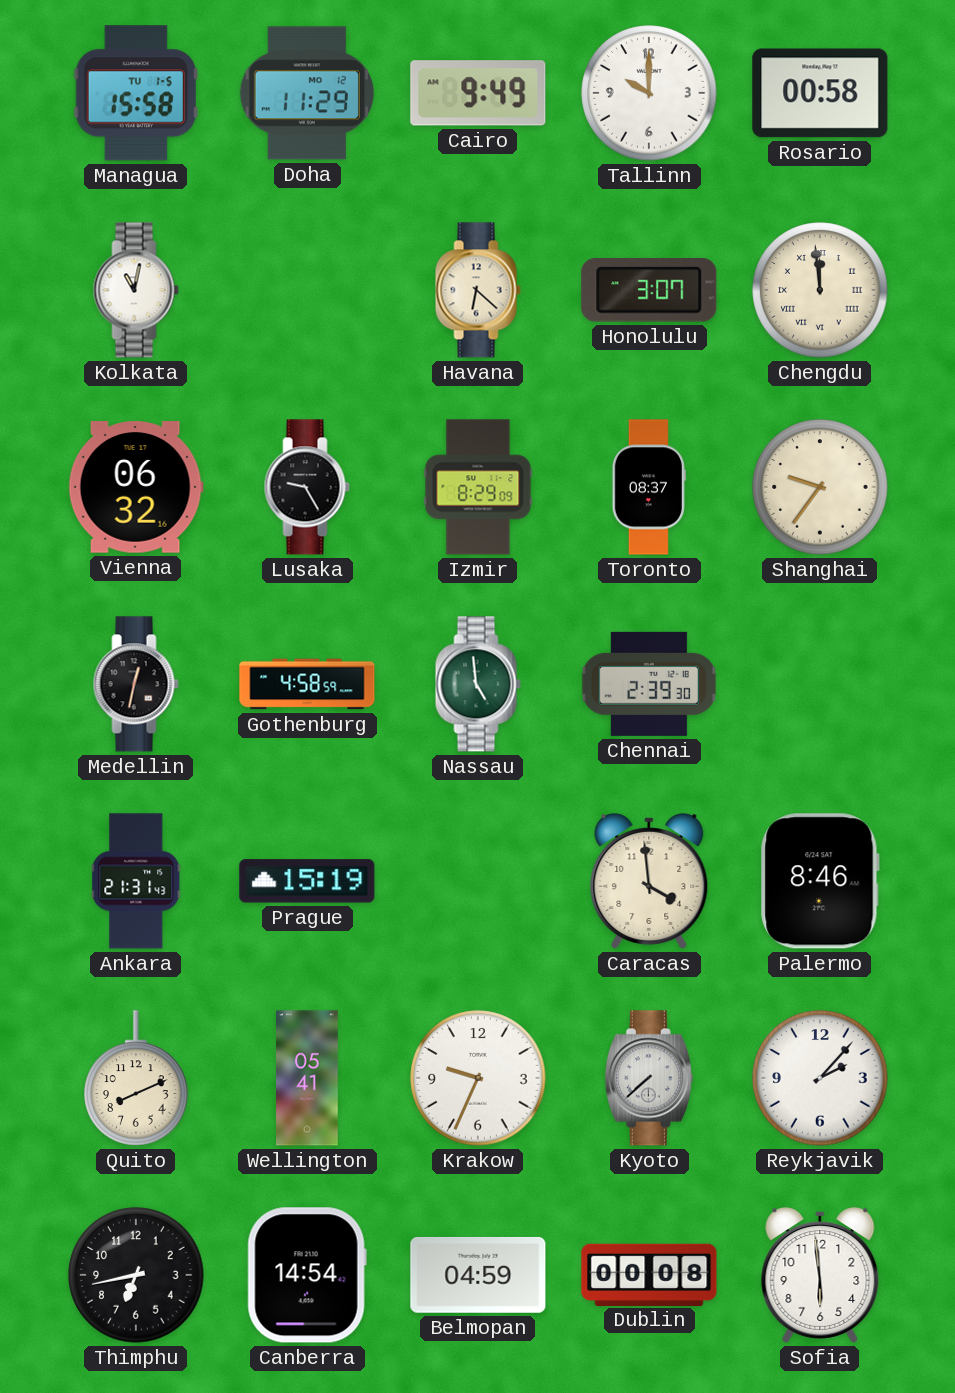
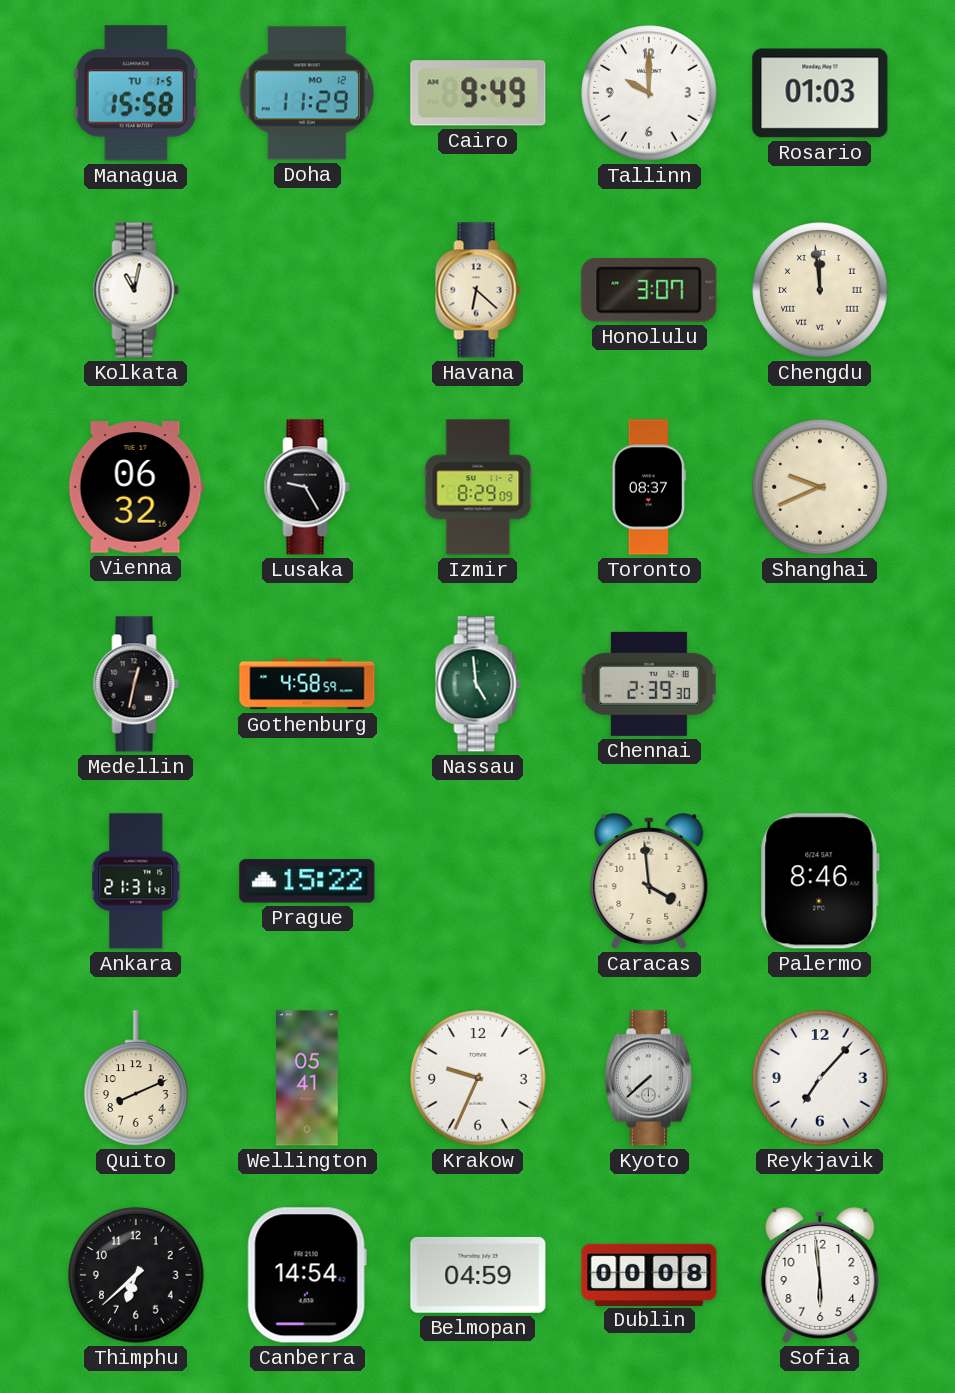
Rosario: 00:58 -> 01:03
Shanghai: 9:36 -> 9:41
Prague: 15:19 -> 15:22
Reykjavik: 2:07 -> 7:07
Thimphu: 6:43 -> 6:38
